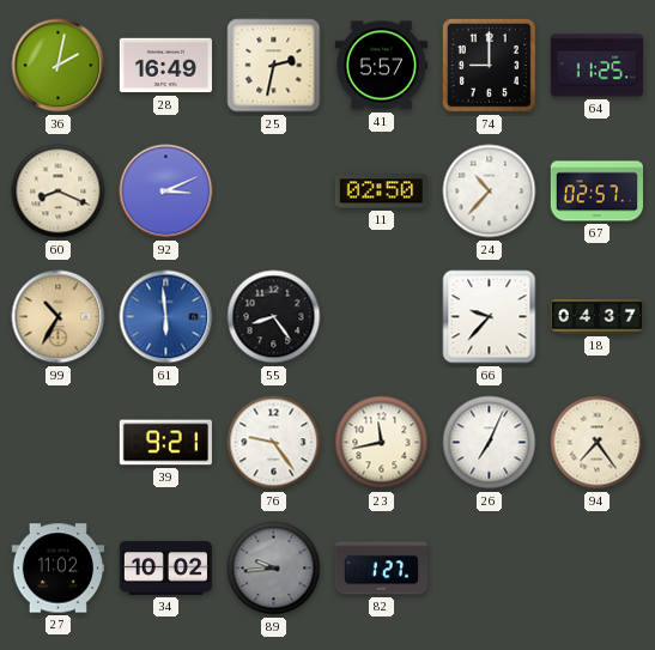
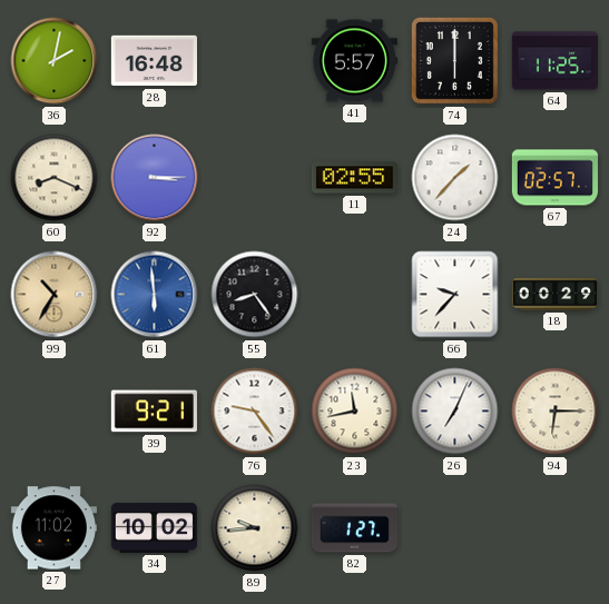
28: 16:49 -> 16:48
25: 2:32 -> none
74: 9:00 -> 6:00
92: 3:11 -> 3:15
11: 02:50 -> 02:55
24: 10:37 -> 1:37
18: 04:37 -> 00:29
94: 7:24 -> 6:15
89 dial: grey -> cream
